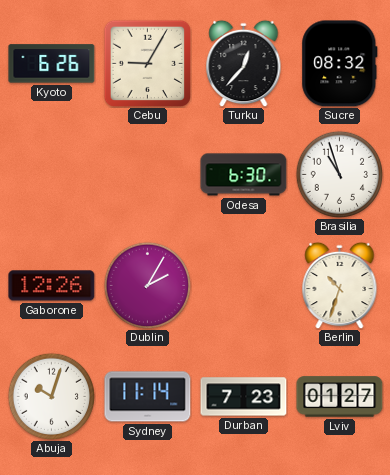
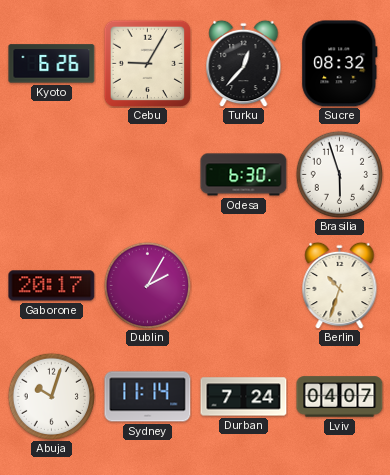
Brasilia: 10:57 -> 5:57
Gaborone: 12:26 -> 20:17
Durban: 7:23 -> 7:24
Lviv: 01:27 -> 04:07
